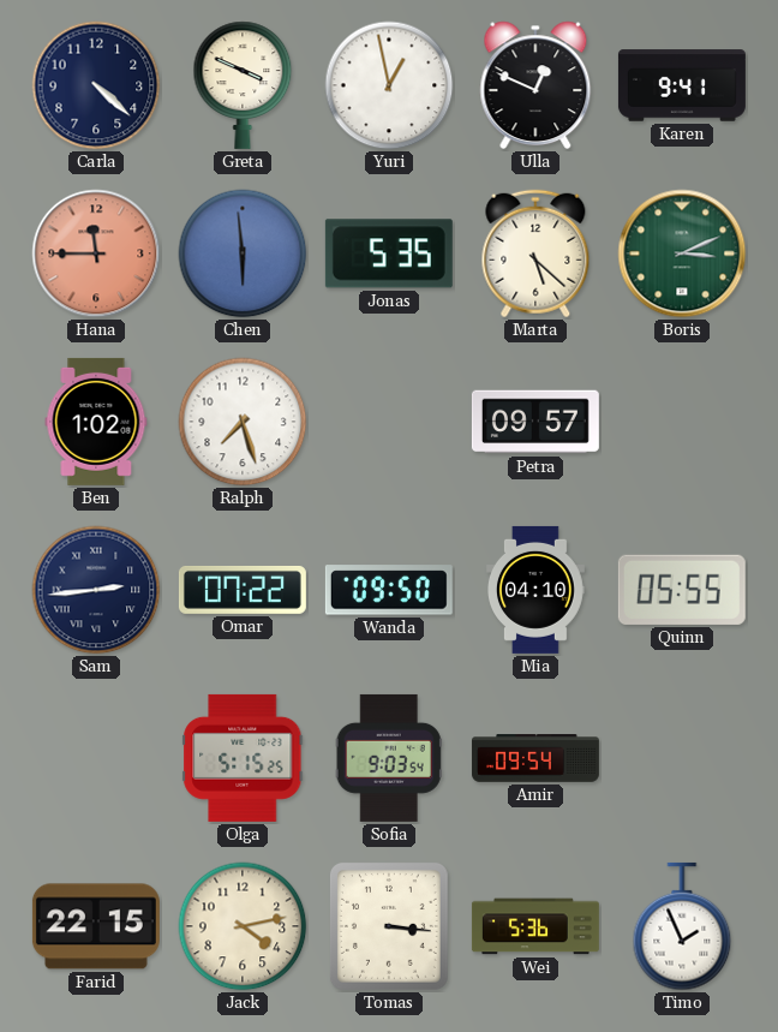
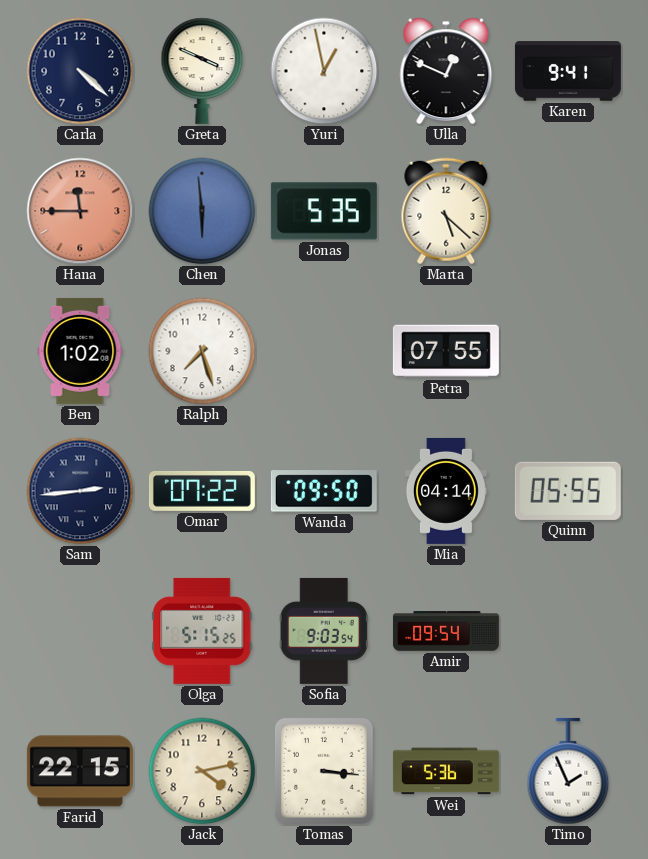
Boris: 3:11 -> none
Petra: 09:57 -> 07:55
Mia: 04:10 -> 04:14
